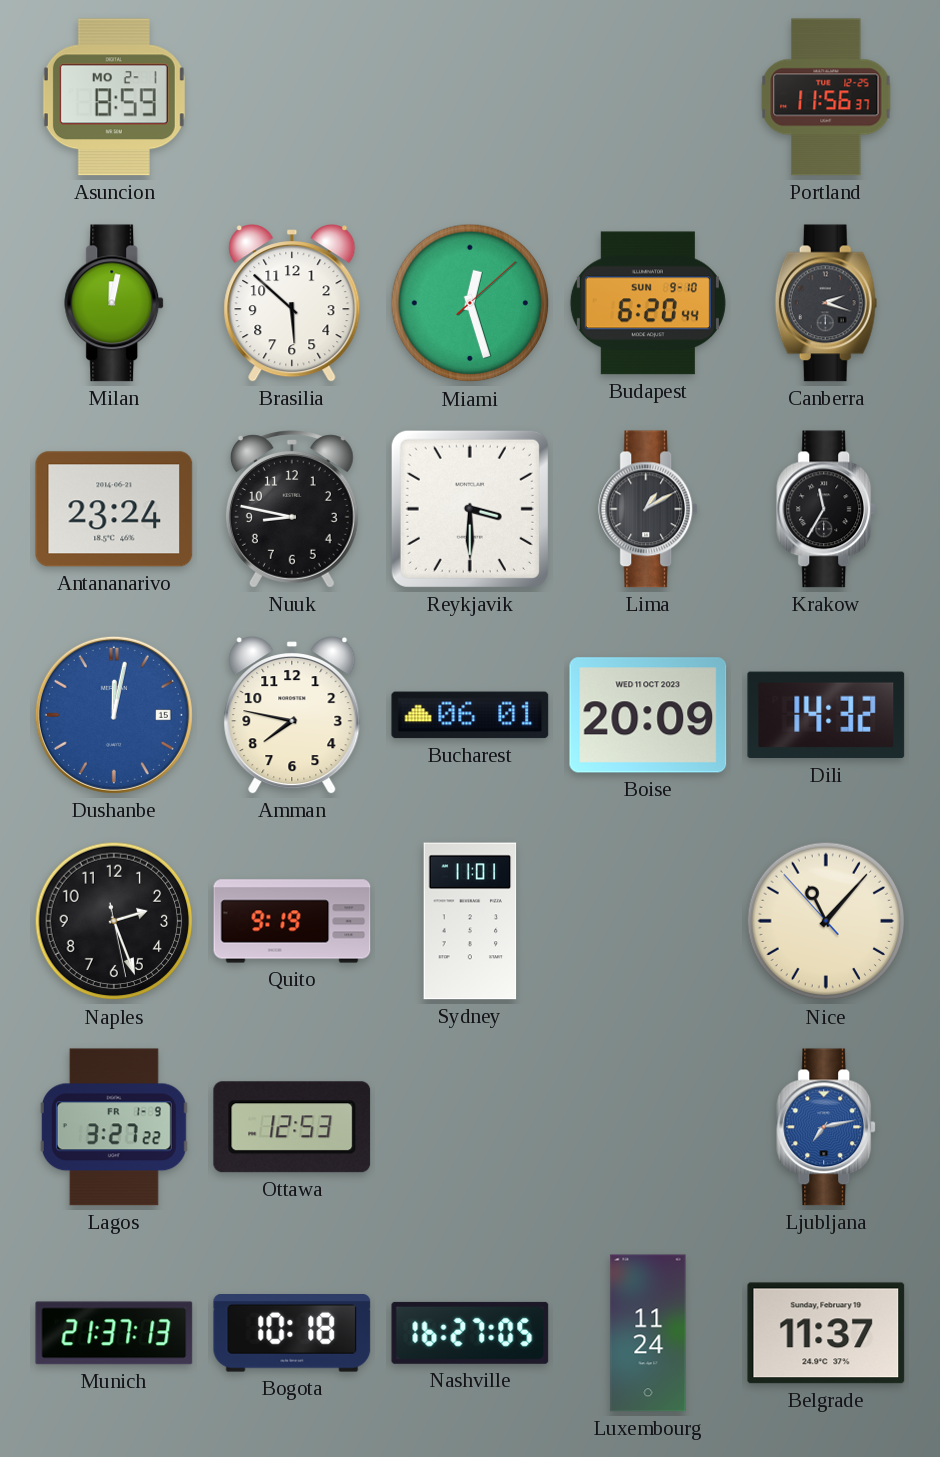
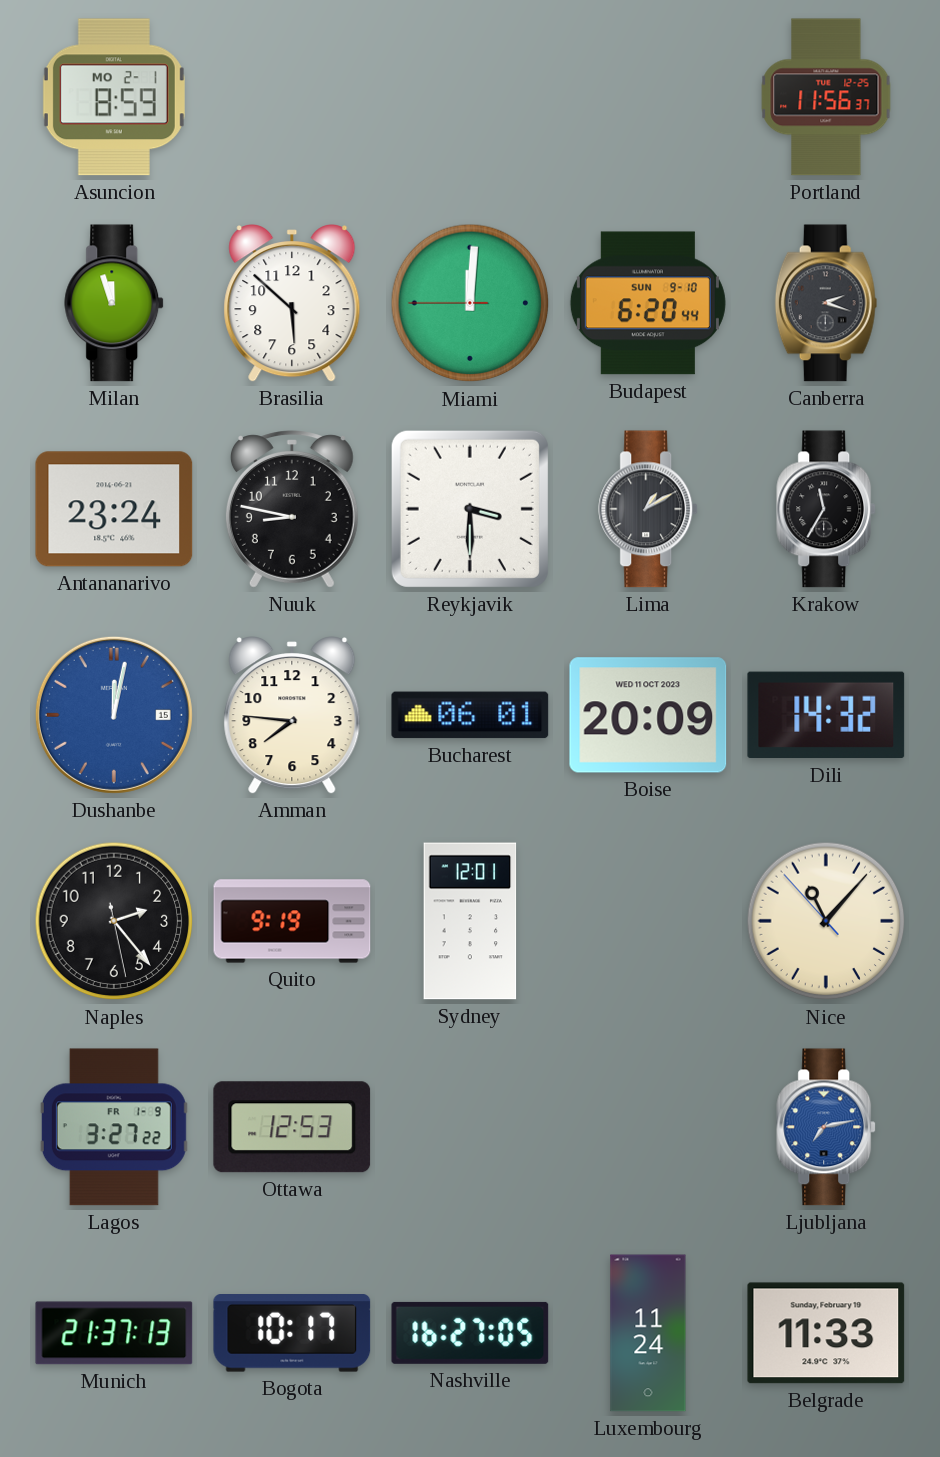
Milan: 12:02 -> 11:57
Miami: 12:27 -> 12:00
Amman: 7:47 -> 7:46
Naples: 2:26 -> 2:23
Sydney: 11:01 -> 12:01
Bogota: 10:18 -> 10:17
Belgrade: 11:37 -> 11:33
